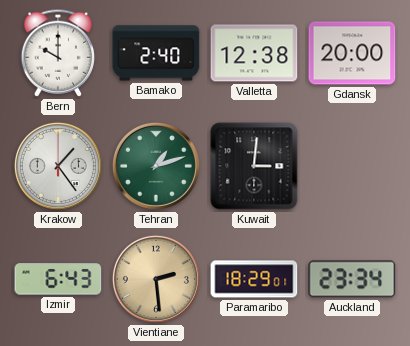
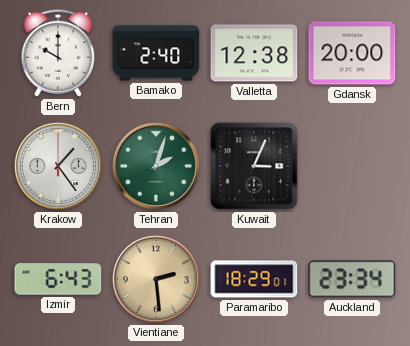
Tehran: 1:12 -> 2:03
Kuwait: 3:01 -> 3:04
